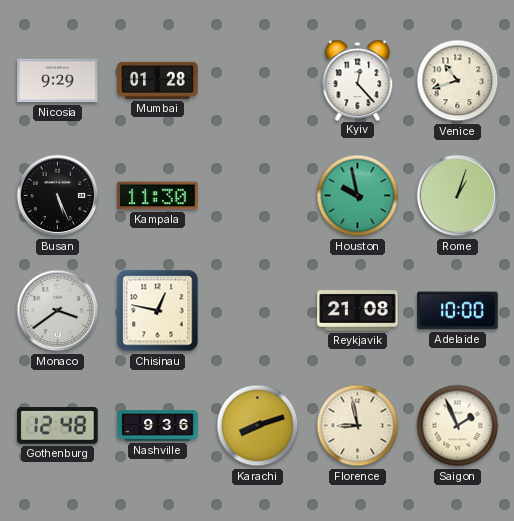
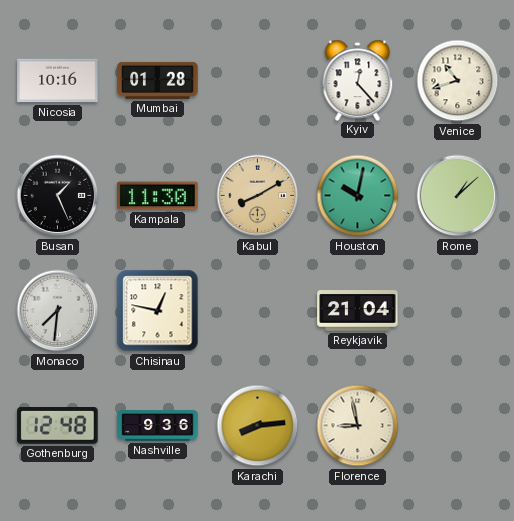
Nicosia: 9:29 -> 10:16
Busan: 5:26 -> 1:26
Kabul: none -> 8:10
Houston: 9:58 -> 10:02
Rome: 1:03 -> 1:08
Monaco: 3:39 -> 7:31
Reykjavik: 21:08 -> 21:04
Adelaide: 10:00 -> none
Karachi: 8:12 -> 8:14
Saigon: 1:56 -> none
